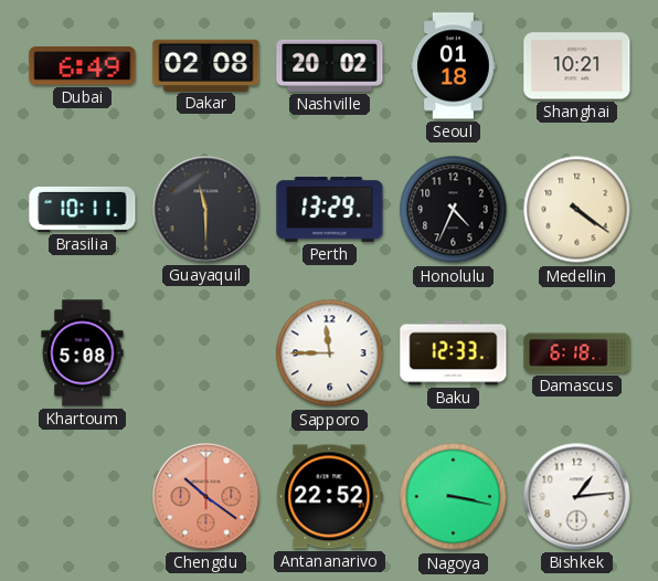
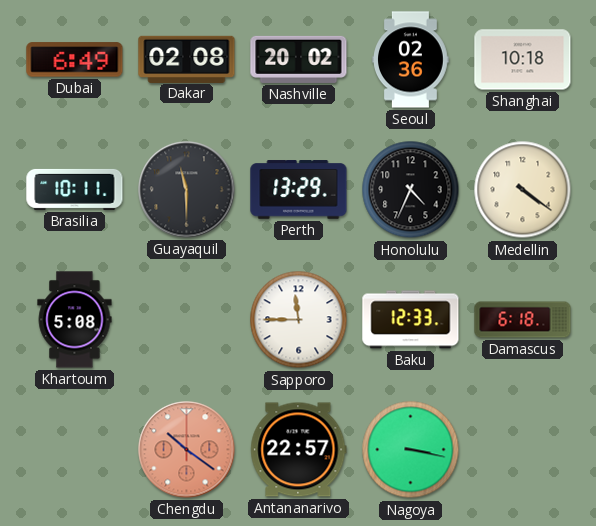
Seoul: 01:18 -> 02:36
Shanghai: 10:21 -> 10:18
Antananarivo: 22:52 -> 22:57
Bishkek: 1:14 -> none
